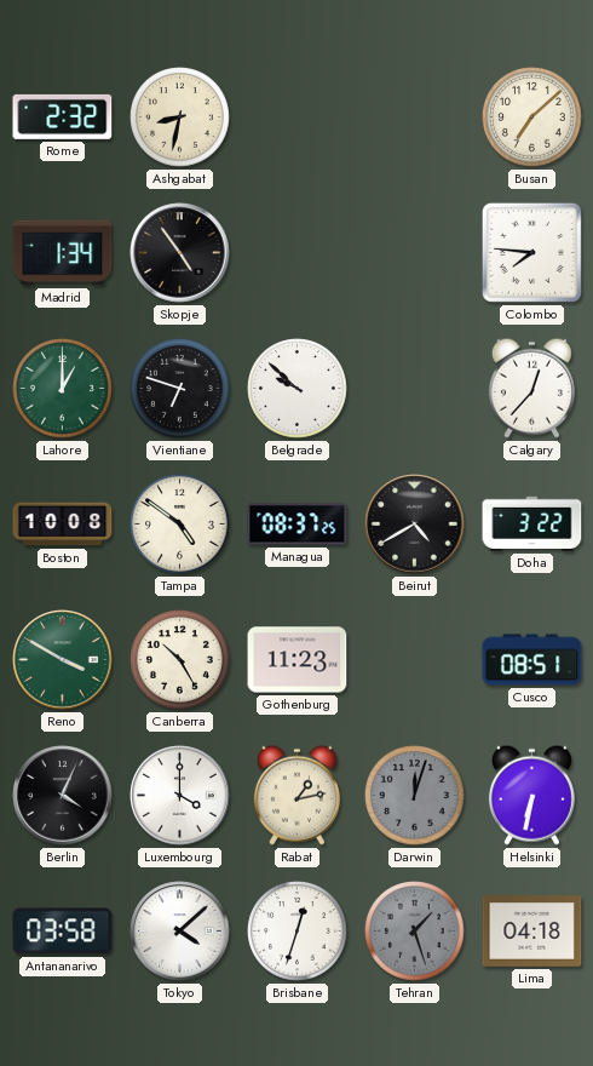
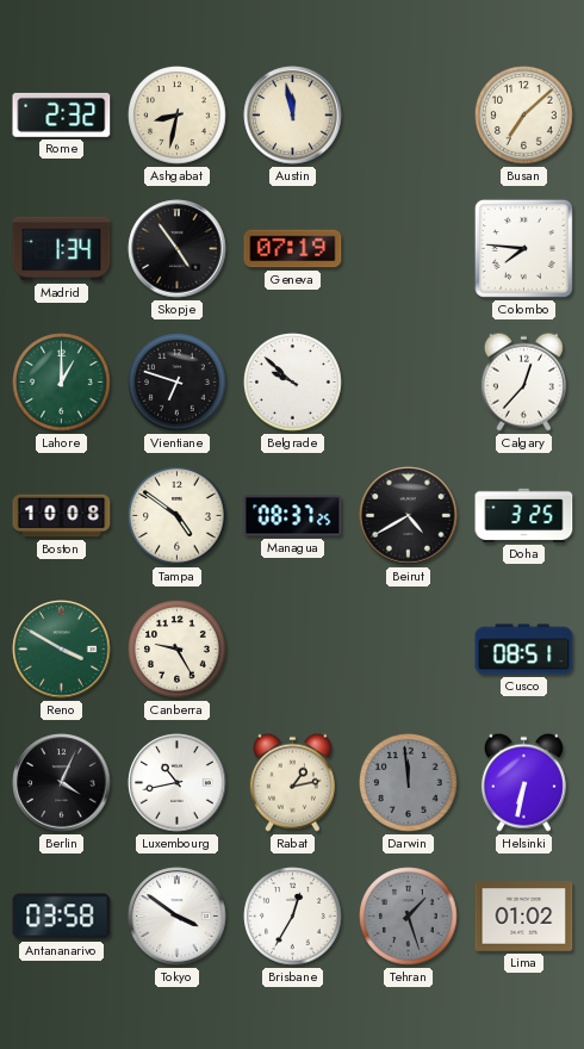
Austin: none -> 11:58
Geneva: none -> 07:19
Doha: 3:22 -> 3:25
Canberra: 10:25 -> 9:25
Gothenburg: 11:23 -> none
Luxembourg: 4:00 -> 10:43
Darwin: 12:03 -> 11:59
Tokyo: 4:08 -> 3:51
Brisbane: 12:33 -> 12:35
Lima: 04:18 -> 01:02
